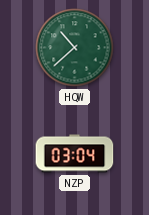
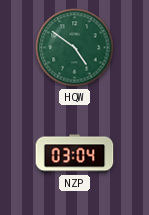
HQW: 10:38 -> 4:51
